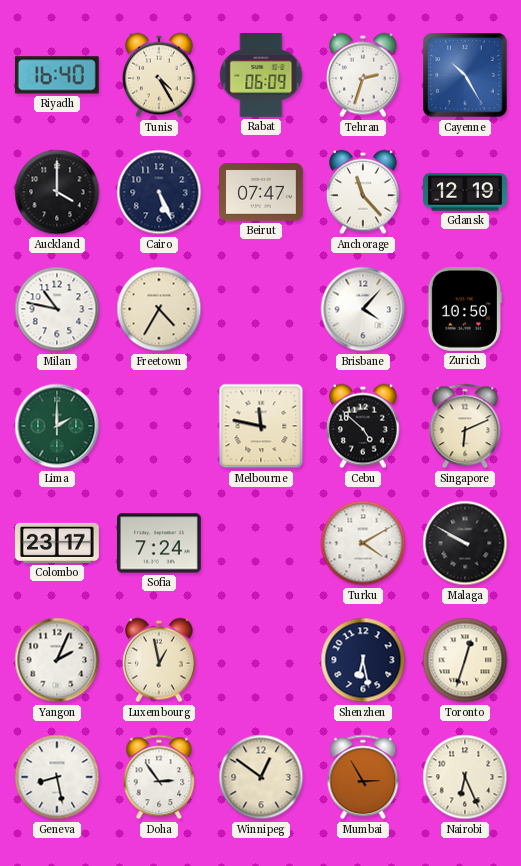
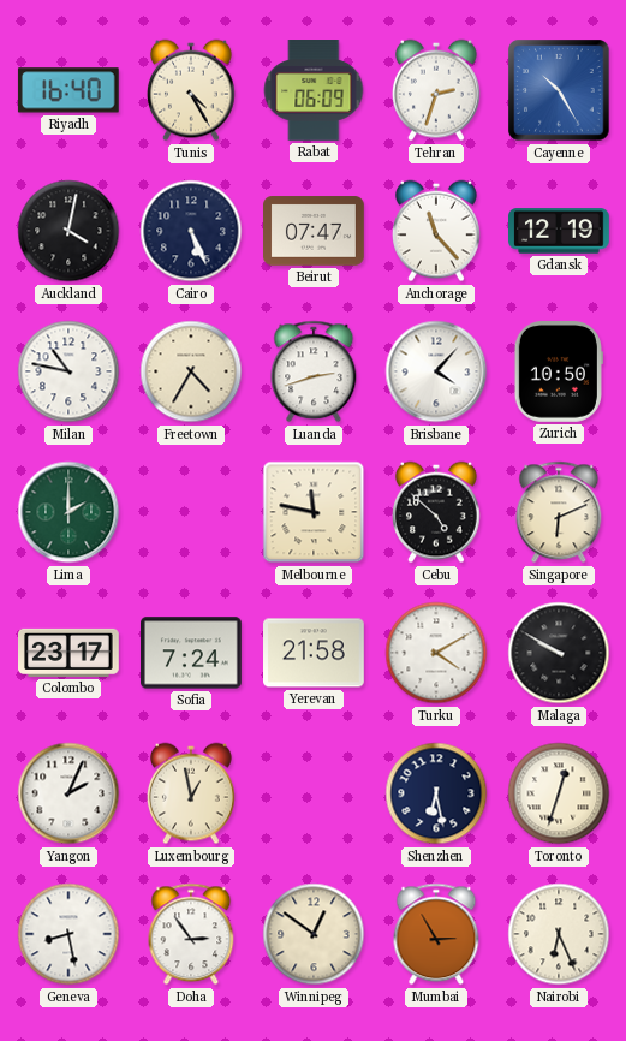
Auckland: 4:00 -> 4:02
Luanda: none -> 2:42
Yerevan: none -> 21:58
